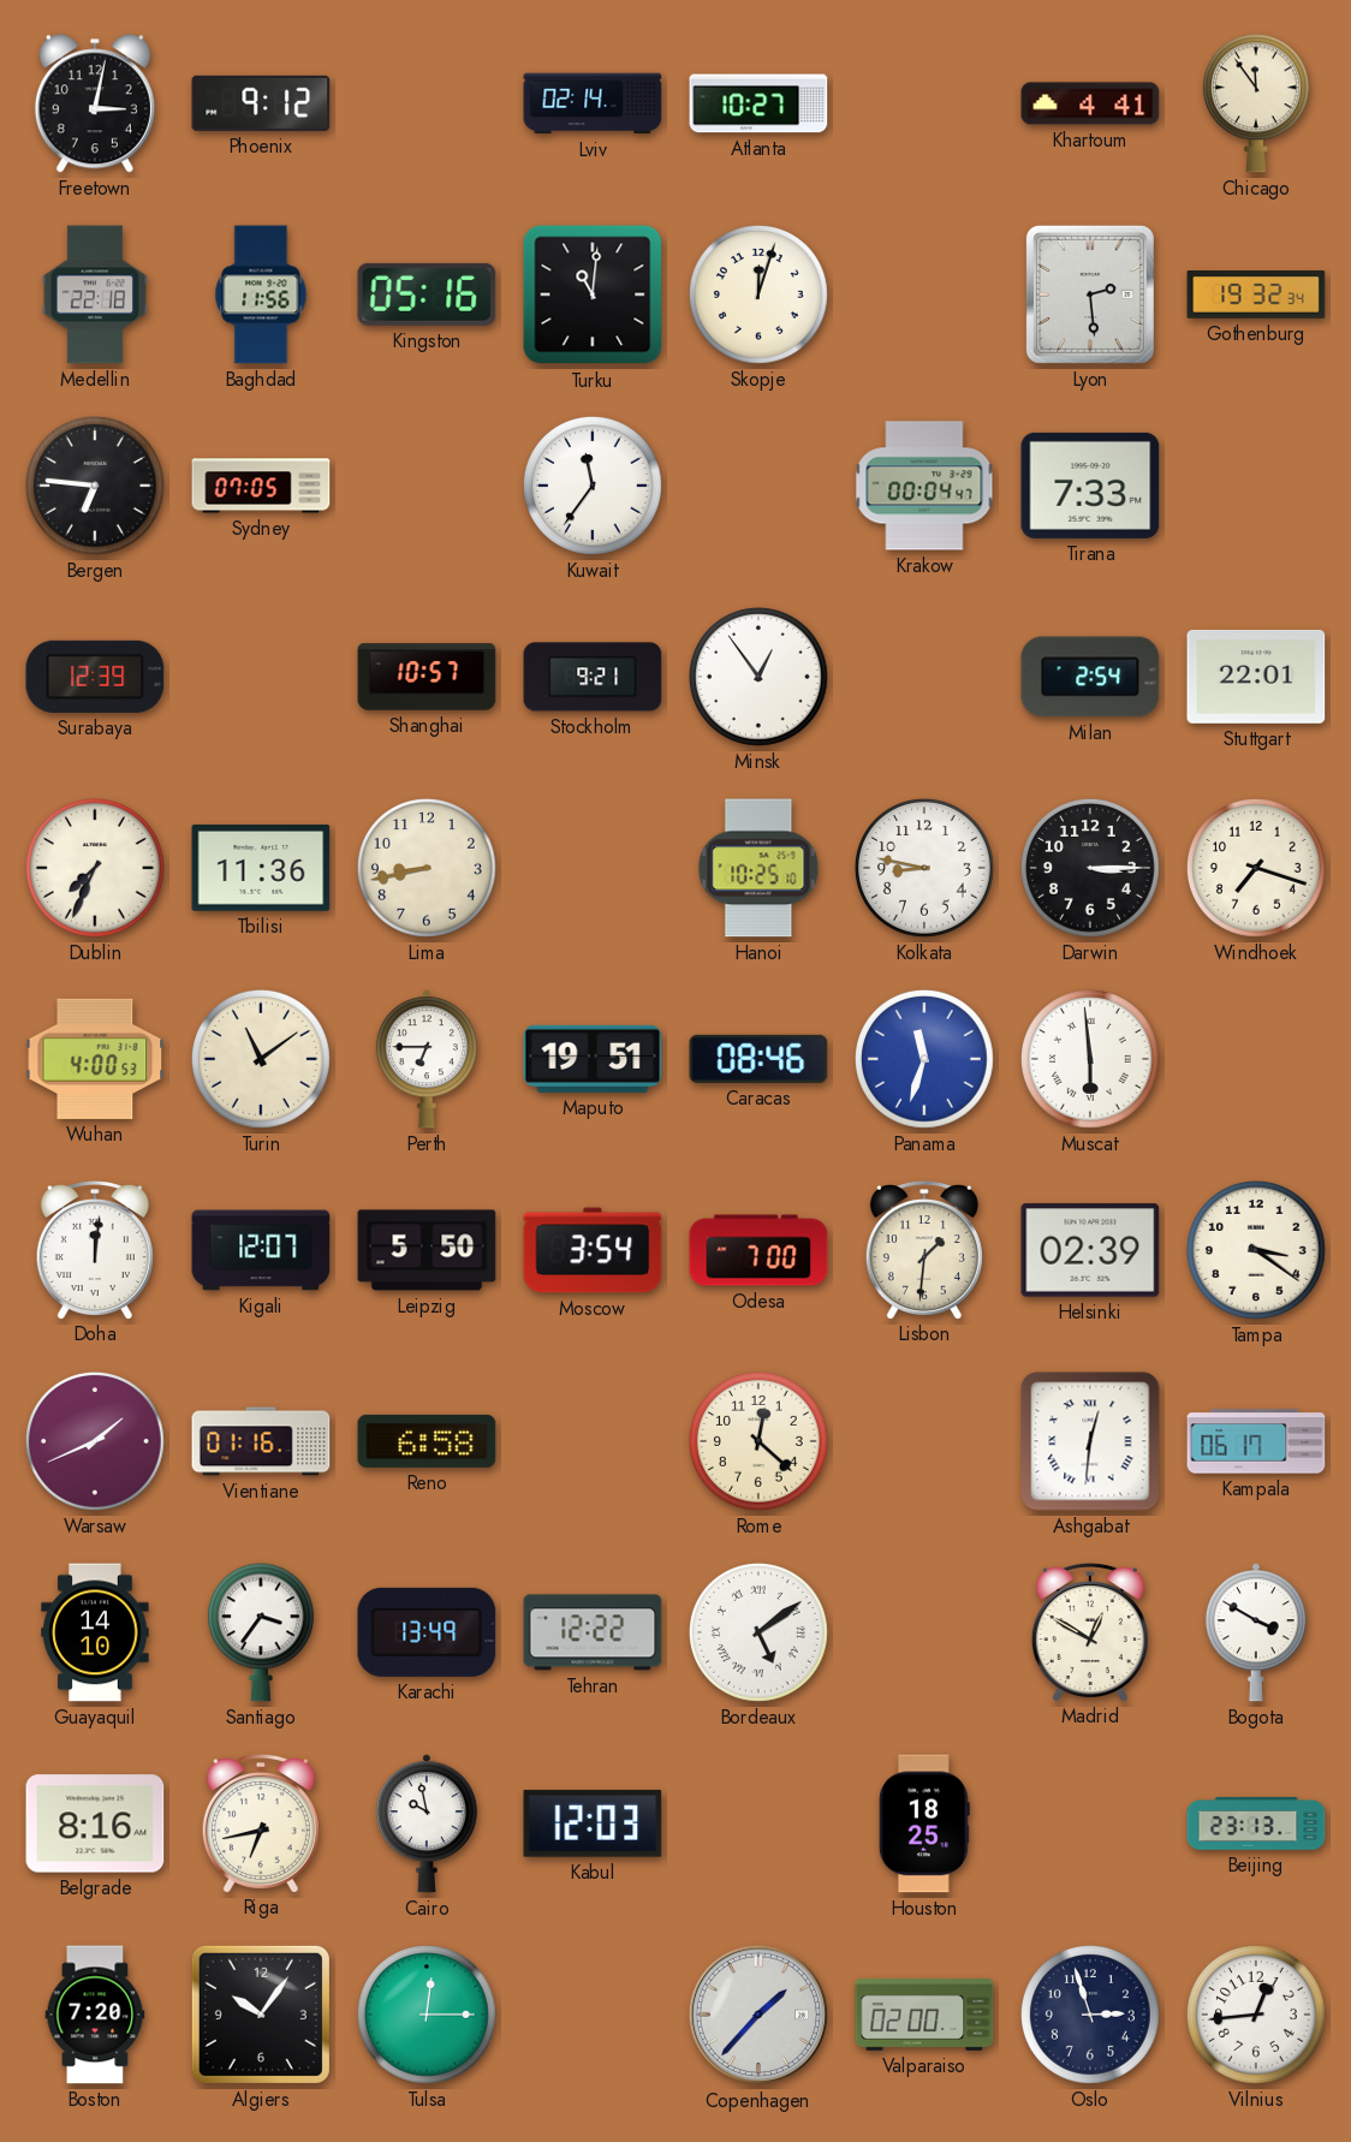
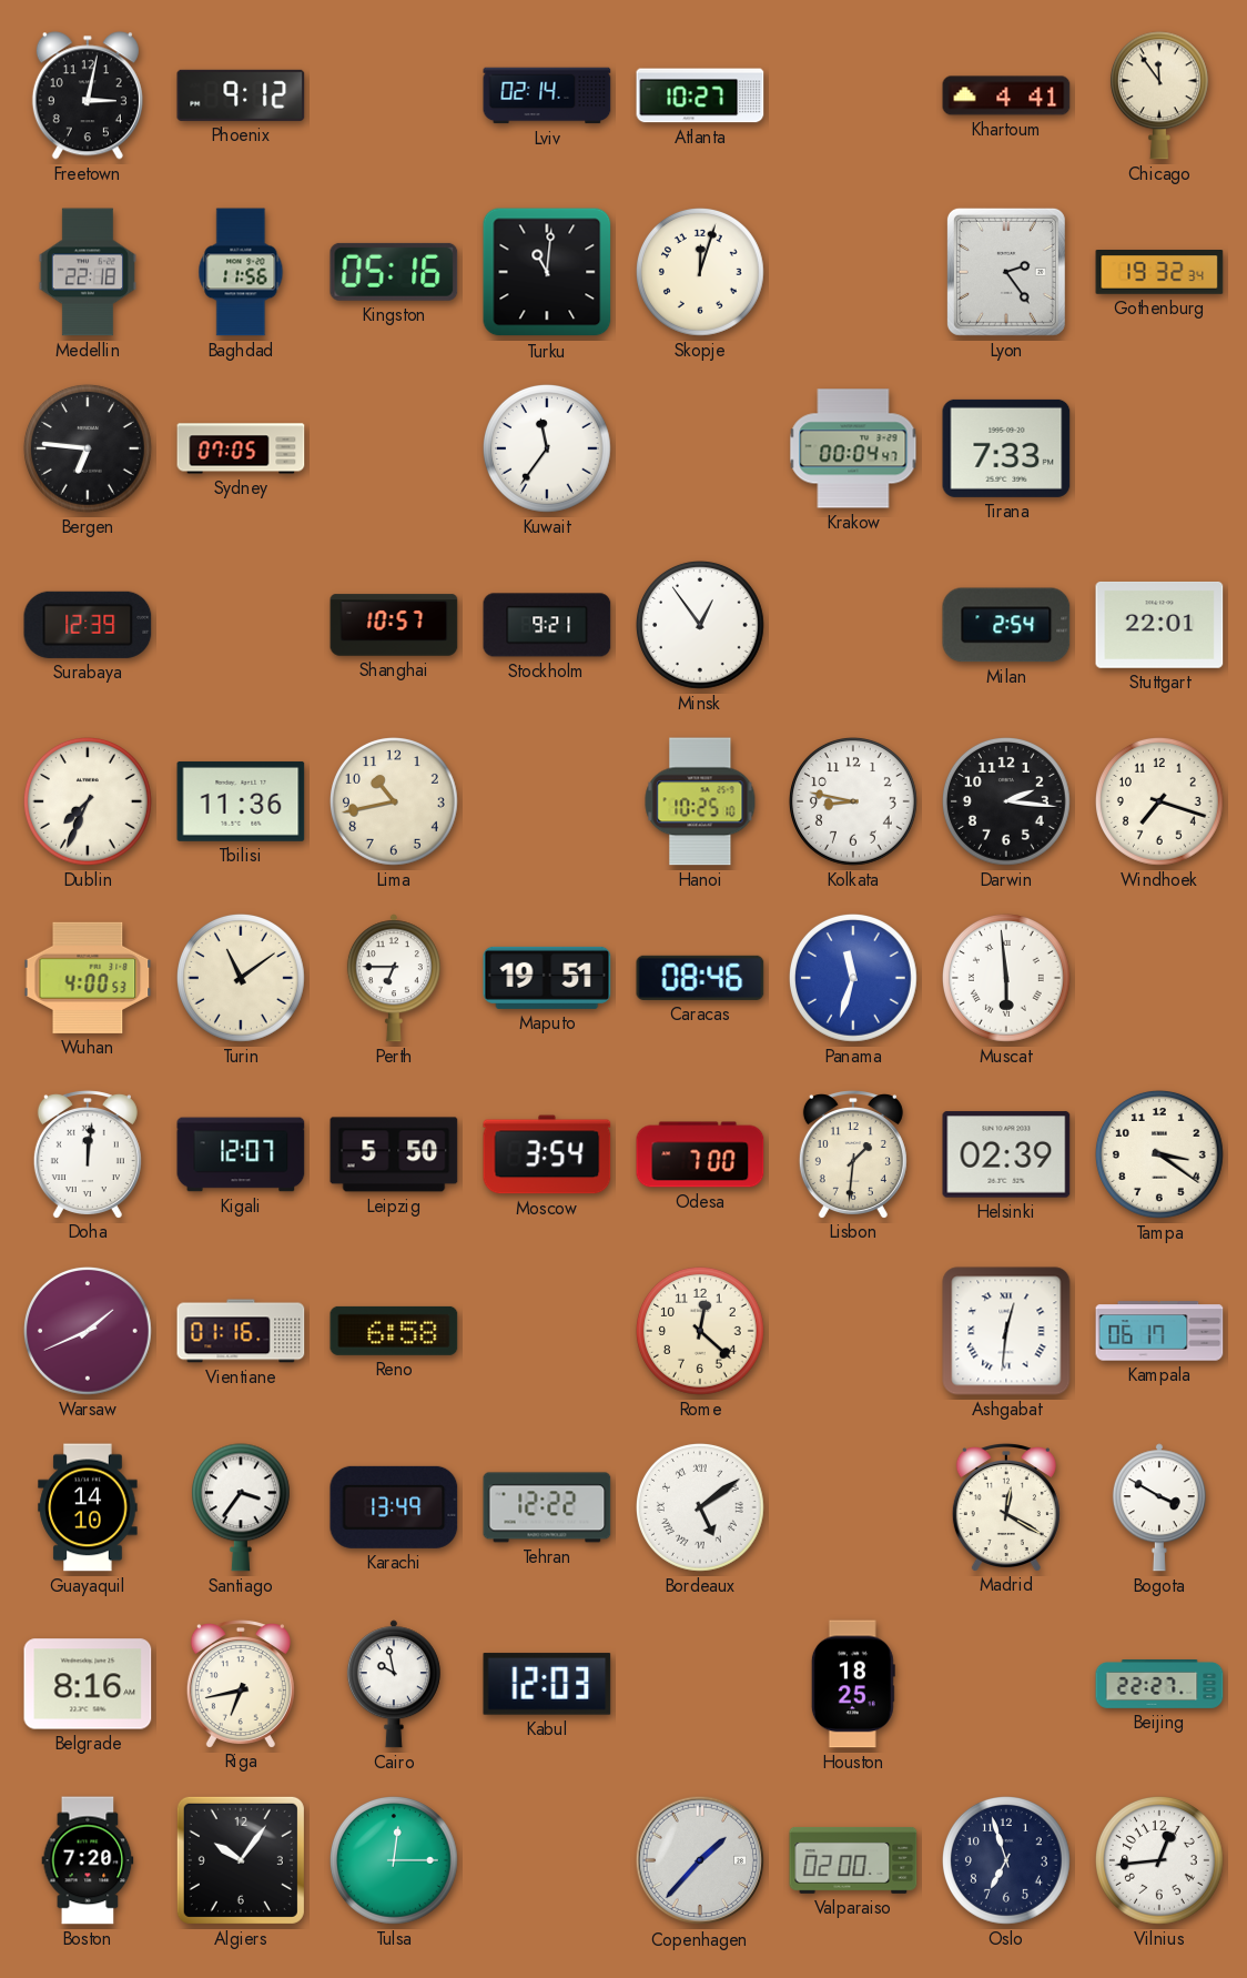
Lyon: 2:29 -> 2:24
Lima: 8:43 -> 10:43
Darwin: 3:15 -> 2:16
Madrid: 12:50 -> 12:20
Beijing: 23:13 -> 22:27
Oslo: 2:57 -> 6:57
